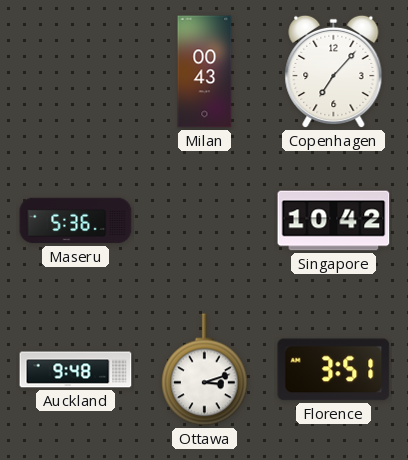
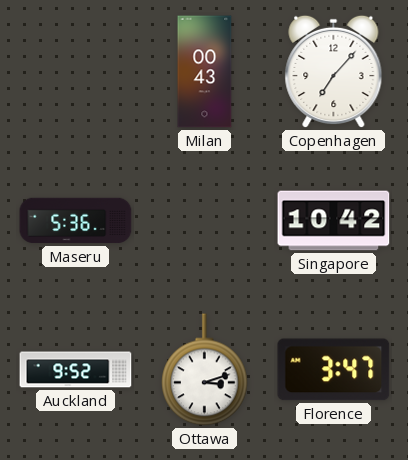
Auckland: 9:48 -> 9:52
Florence: 3:51 -> 3:47
